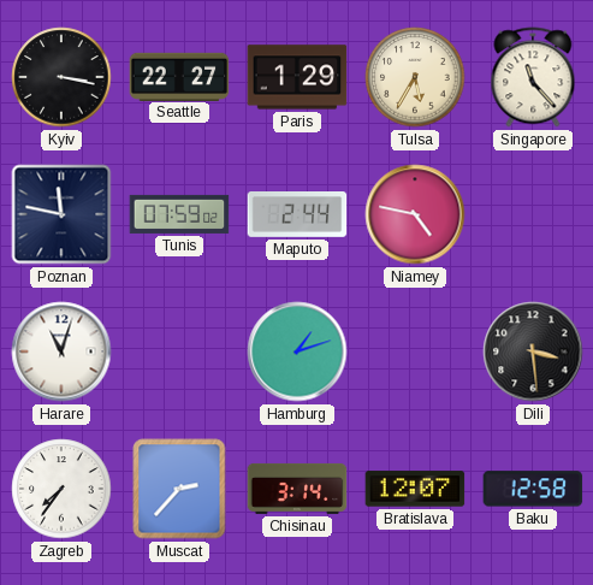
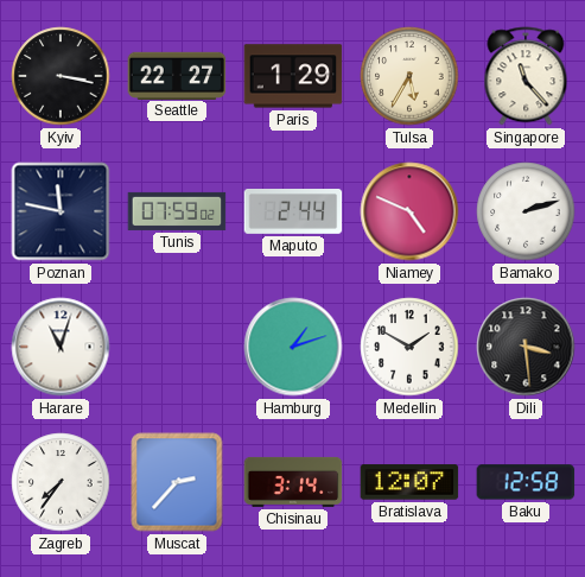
Niamey: 4:47 -> 4:49
Bamako: none -> 2:12
Medellin: none -> 1:50
